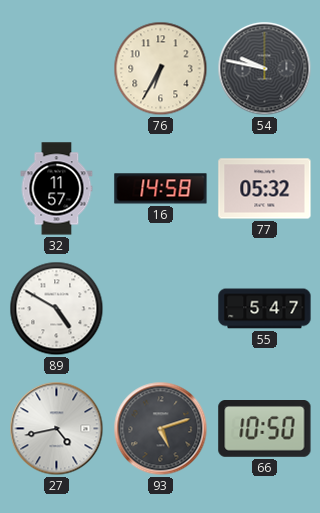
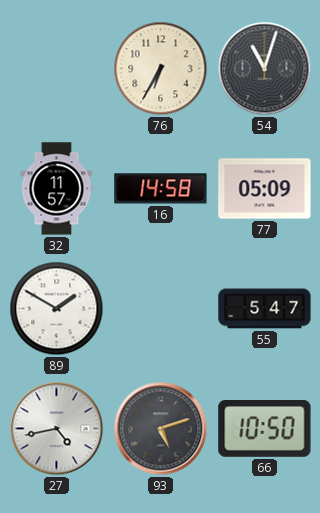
54: 9:47 -> 11:03
77: 05:32 -> 05:09
89: 4:50 -> 1:50
